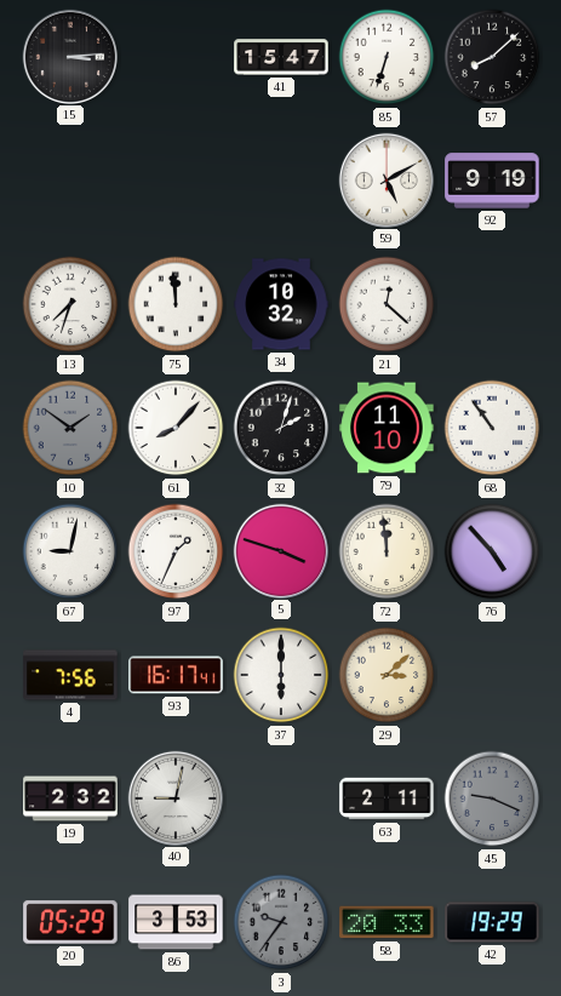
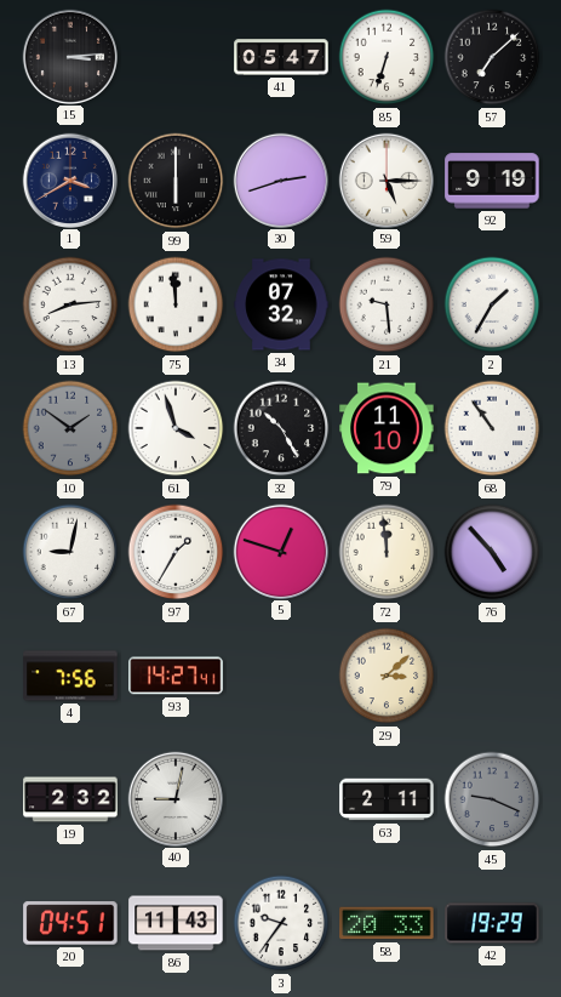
41: 15:47 -> 05:47
57: 8:08 -> 7:08
1: none -> 3:40
99: none -> 6:00
30: none -> 2:42
59: 5:10 -> 5:15
13: 7:33 -> 8:14
34: 10:32 -> 07:32
21: 12:22 -> 9:29
2: none -> 1:35
61: 8:07 -> 3:57
32: 2:03 -> 10:25
97: 1:34 -> 1:35
5: 3:48 -> 12:48
93: 16:17 -> 14:27
37: 6:00 -> none
20: 05:29 -> 04:51
86: 3:53 -> 11:43
3 dial: grey -> white
